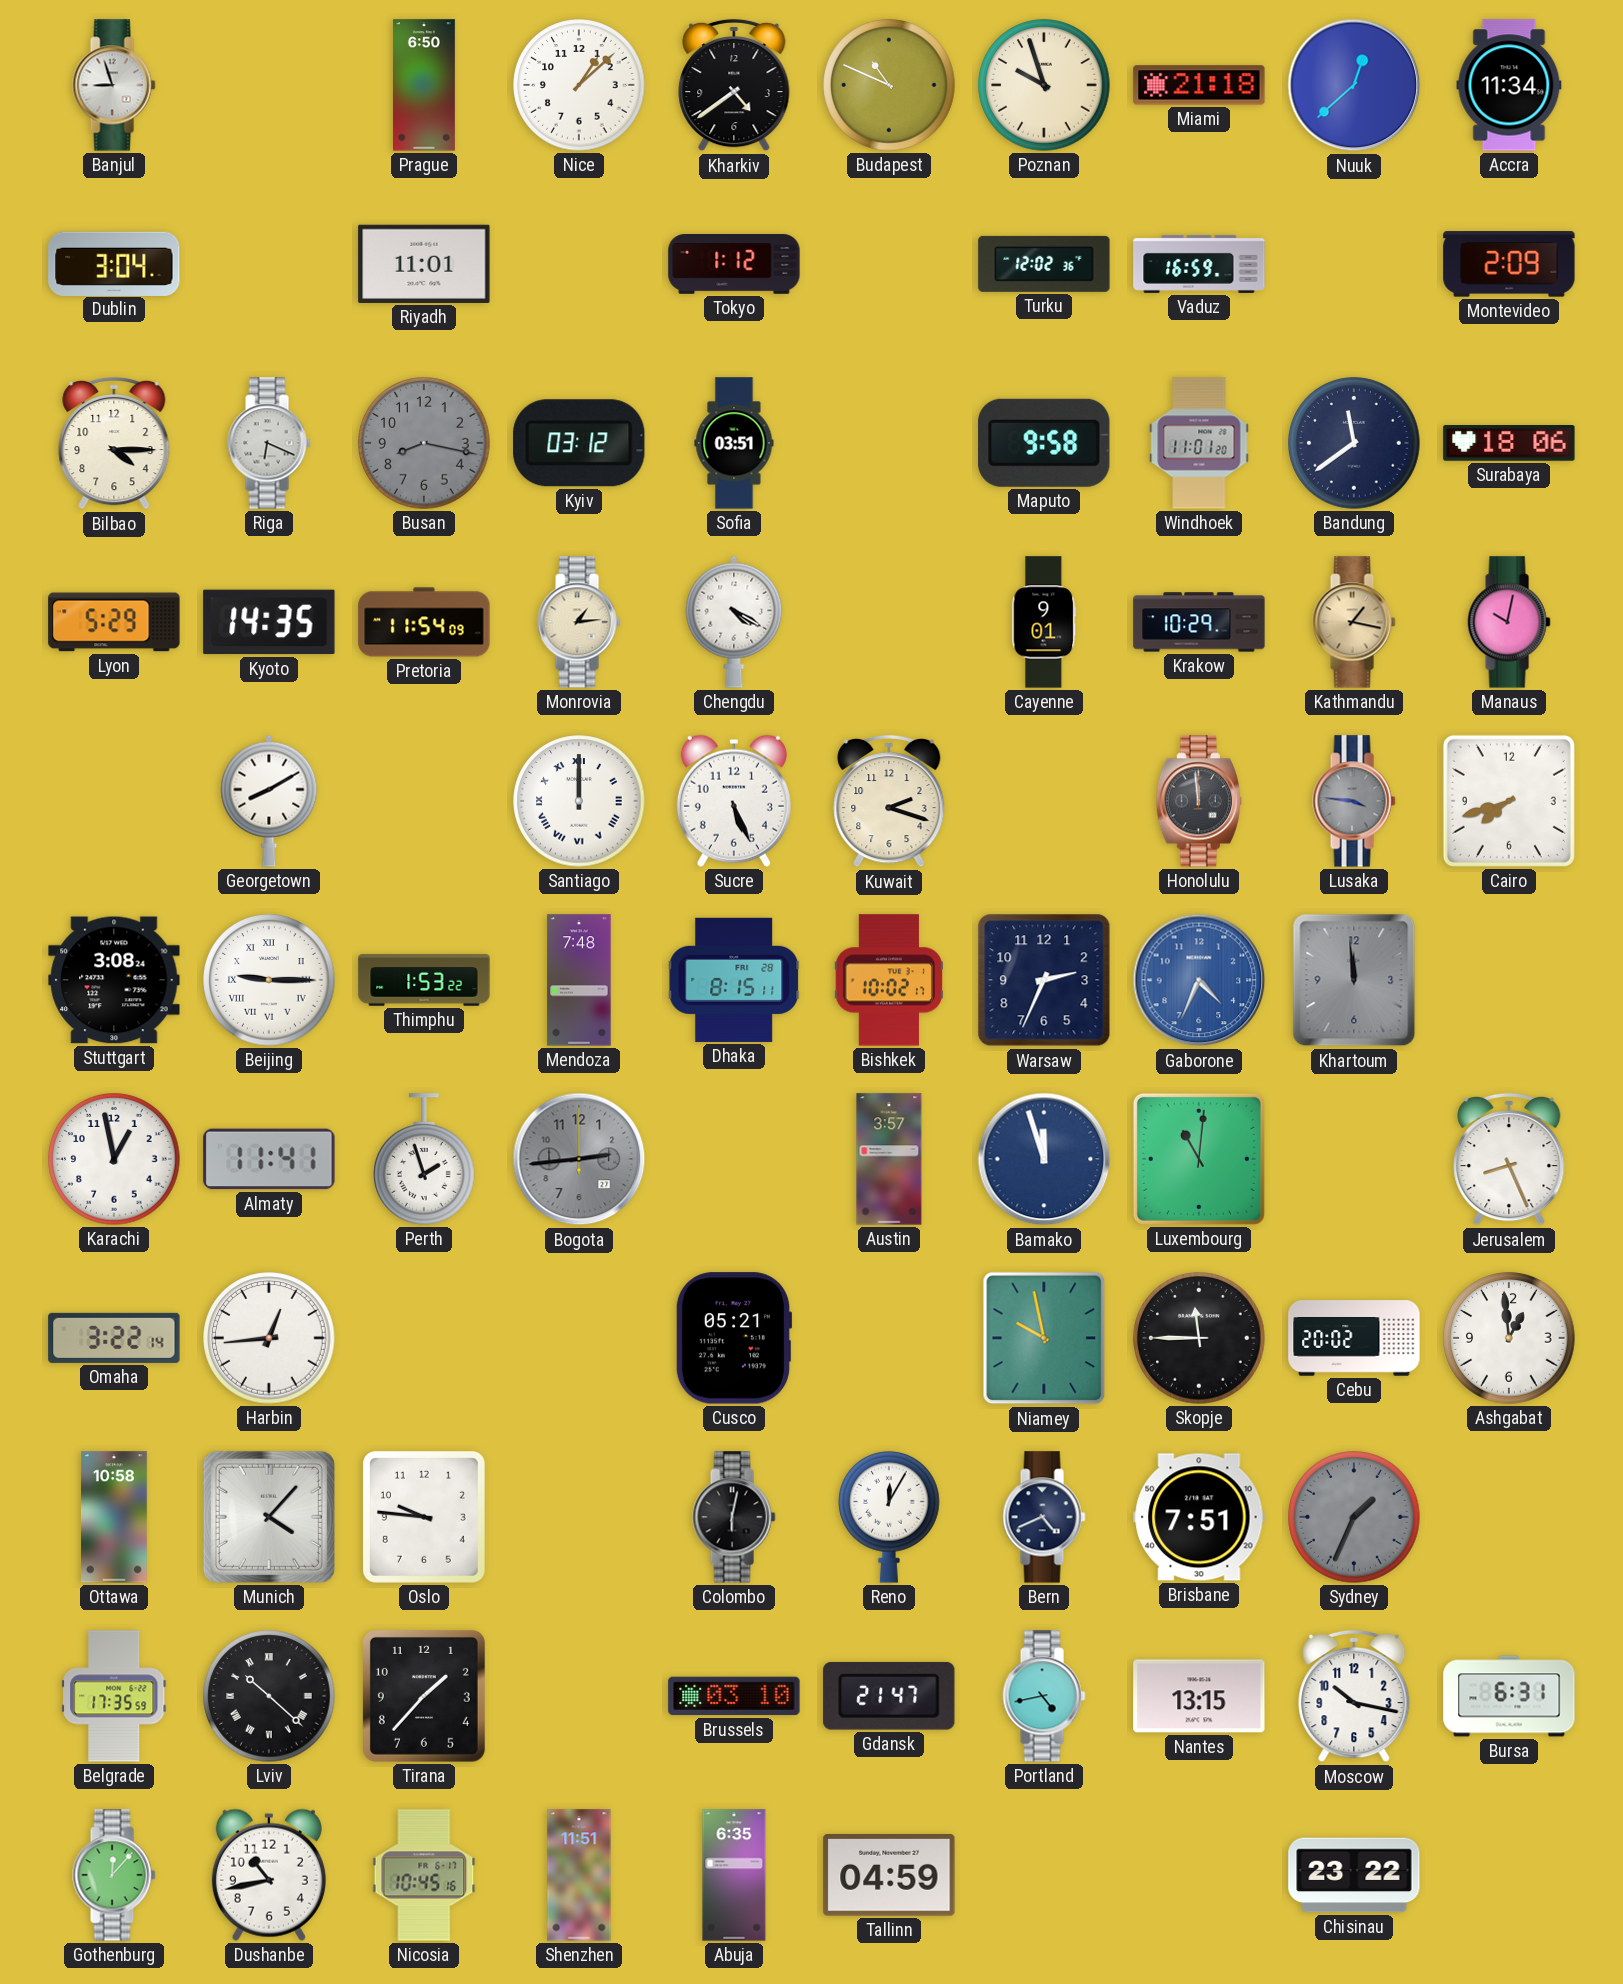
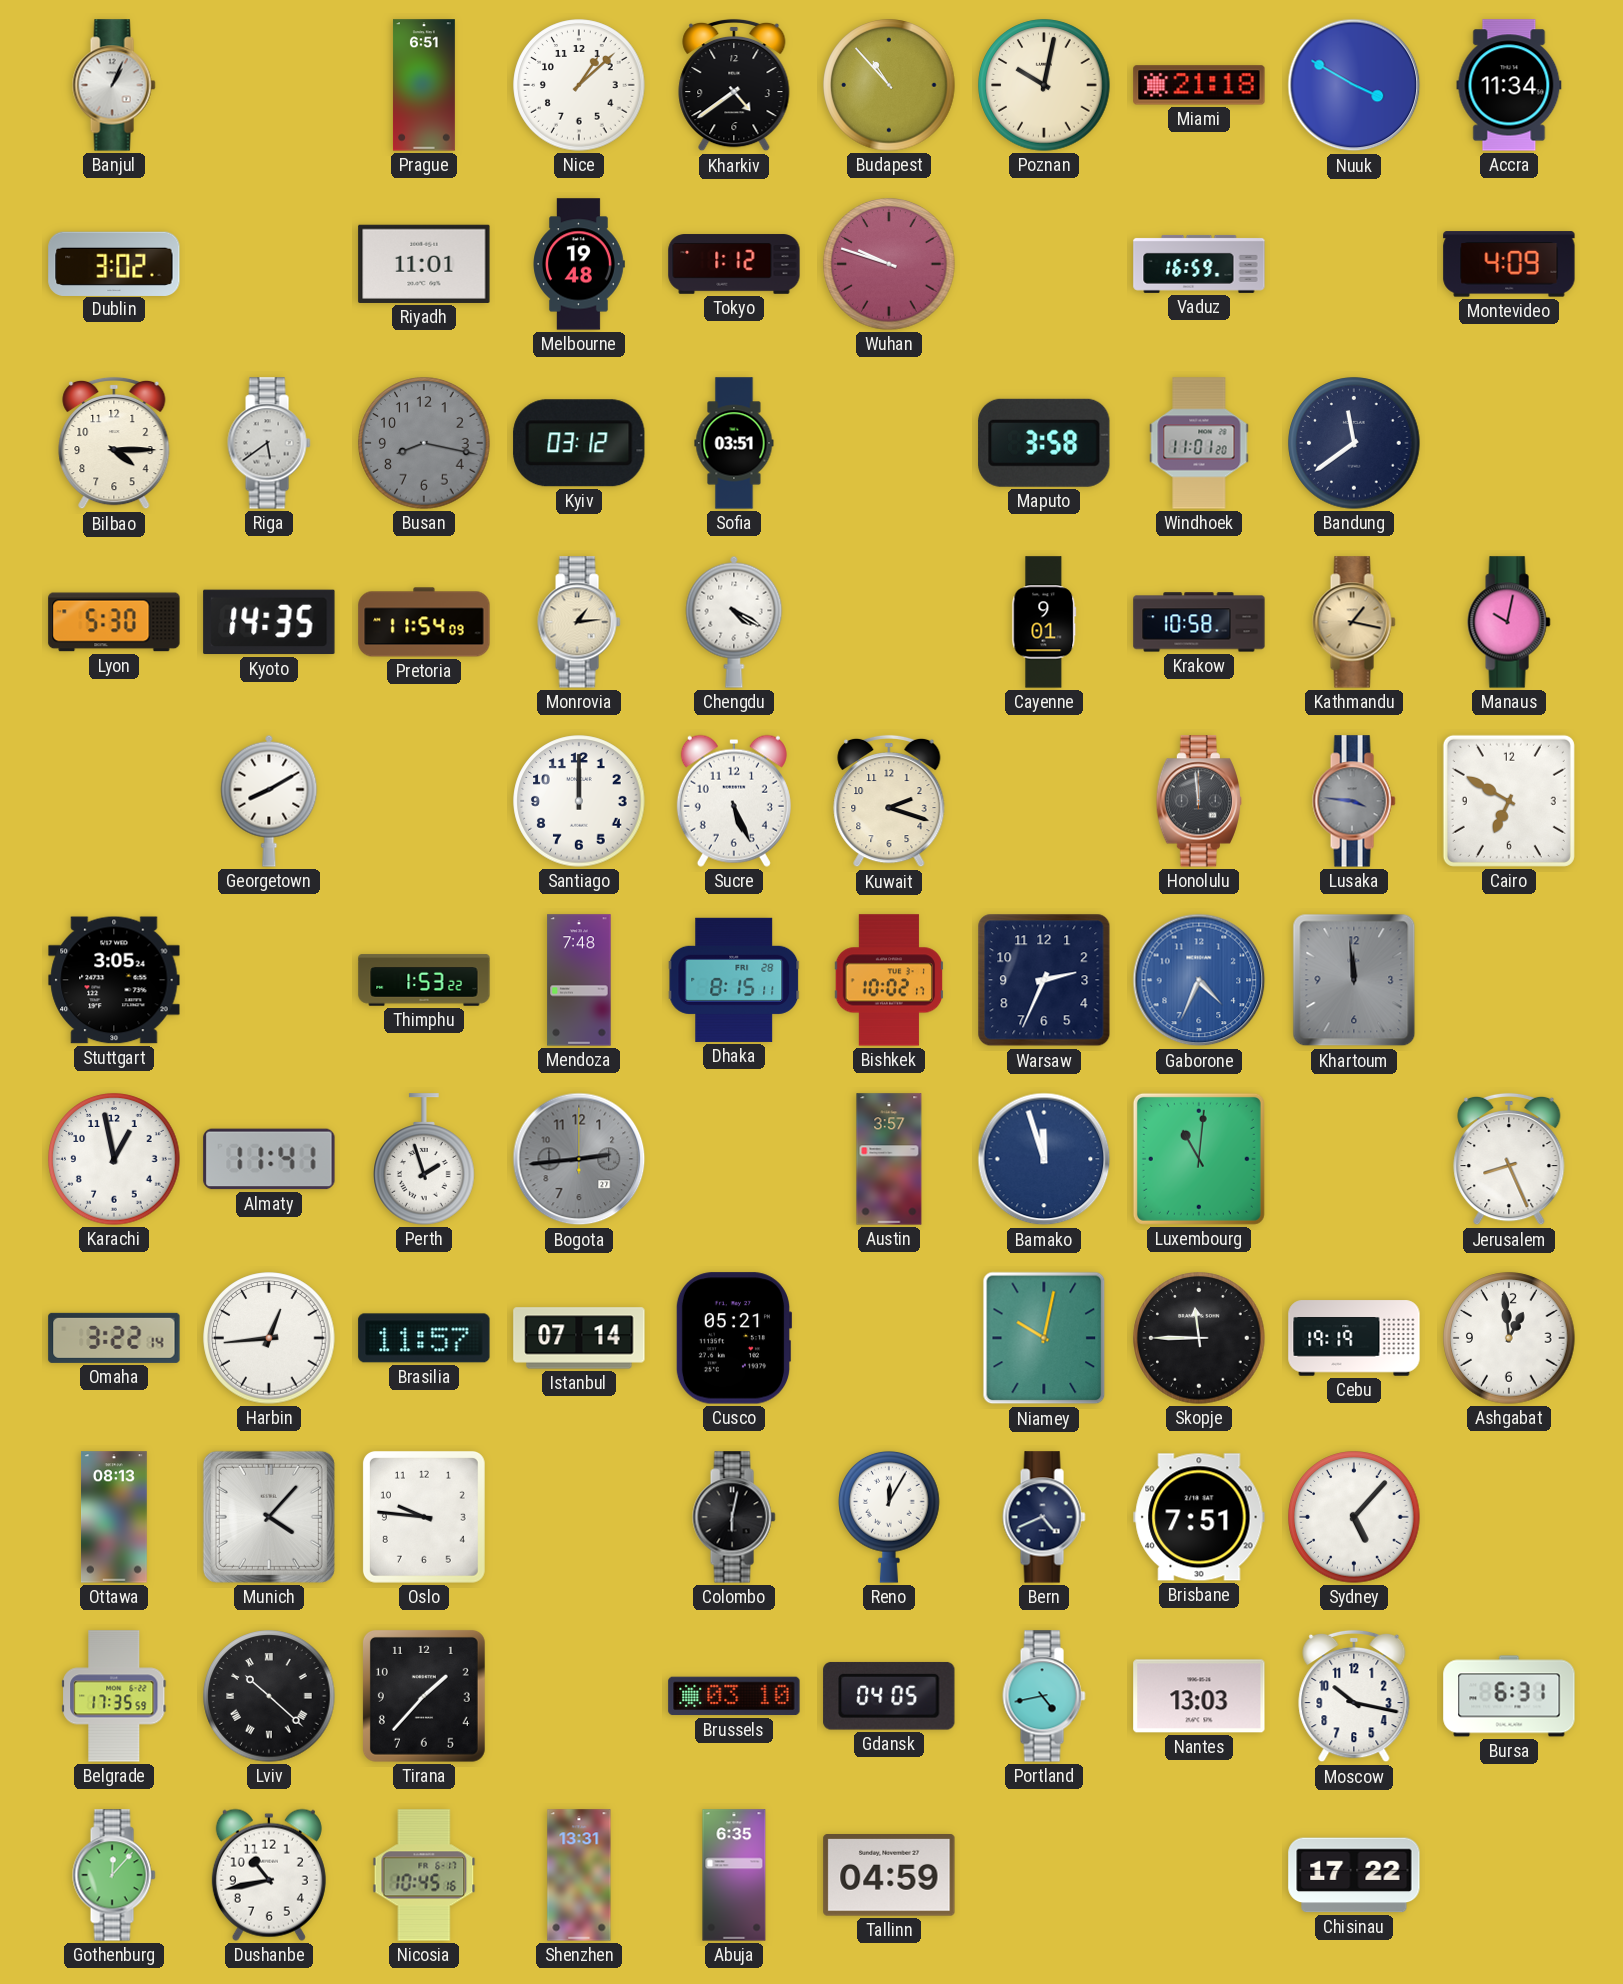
Banjul: 8:57 -> 1:04
Prague: 6:50 -> 6:51
Budapest: 10:49 -> 10:53
Poznan: 9:57 -> 10:02
Nuuk: 12:38 -> 3:50
Dublin: 3:04 -> 3:02
Melbourne: none -> 19:48
Wuhan: none -> 9:48
Turku: 12:02 -> none
Montevideo: 2:09 -> 4:09
Riga: 6:19 -> 5:39
Maputo: 9:58 -> 3:58
Surabaya: 18:06 -> none
Lyon: 5:29 -> 5:30
Krakow: 10:29 -> 10:58
Santiago numerals: Roman -> Arabic
Cairo: 7:42 -> 6:50
Stuttgart: 3:08 -> 3:05
Beijing: 9:15 -> none
Brasilia: none -> 11:57
Istanbul: none -> 07:14
Niamey: 9:58 -> 10:02
Cebu: 20:02 -> 19:19
Ottawa: 10:58 -> 08:13
Sydney: 1:34 -> 5:07
Sydney dial: grey -> white
Gdansk: 21:47 -> 04:05
Nantes: 13:15 -> 13:03
Shenzhen: 11:51 -> 13:31
Chisinau: 23:22 -> 17:22
